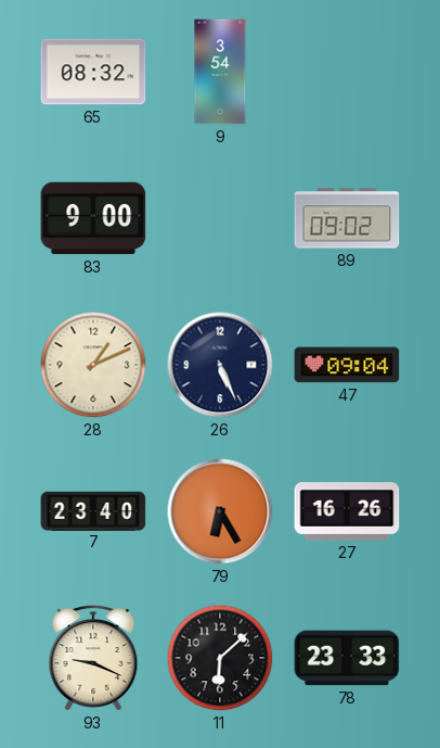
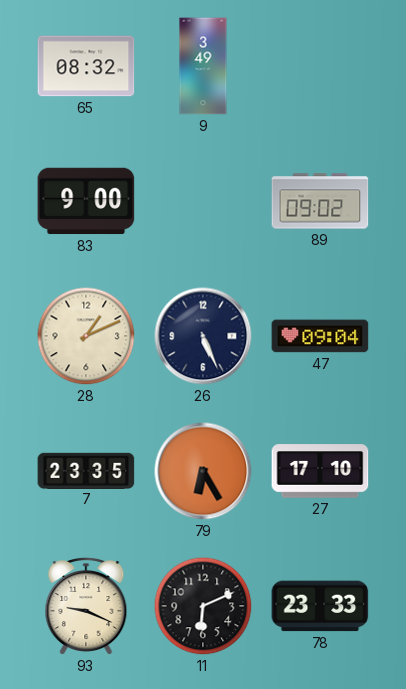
9: 3:54 -> 3:49
7: 23:40 -> 23:35
27: 16:26 -> 17:10
11: 6:08 -> 6:11
